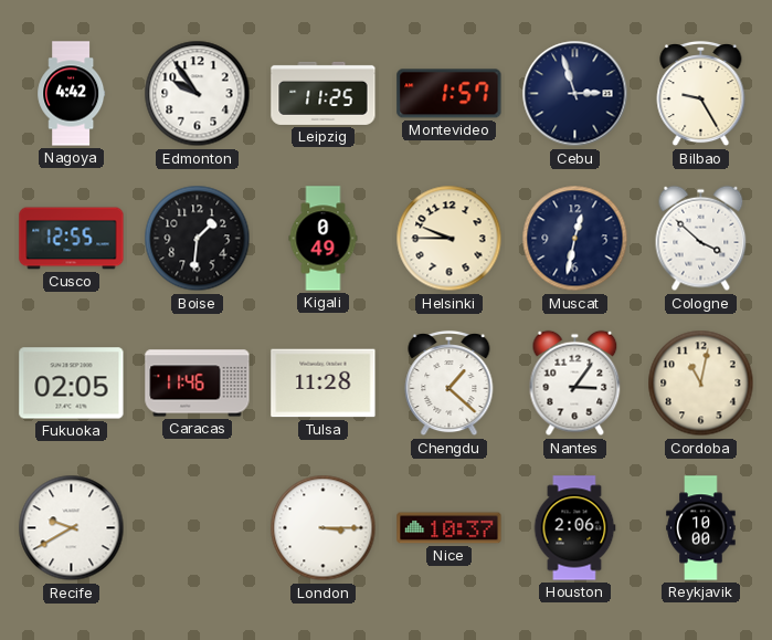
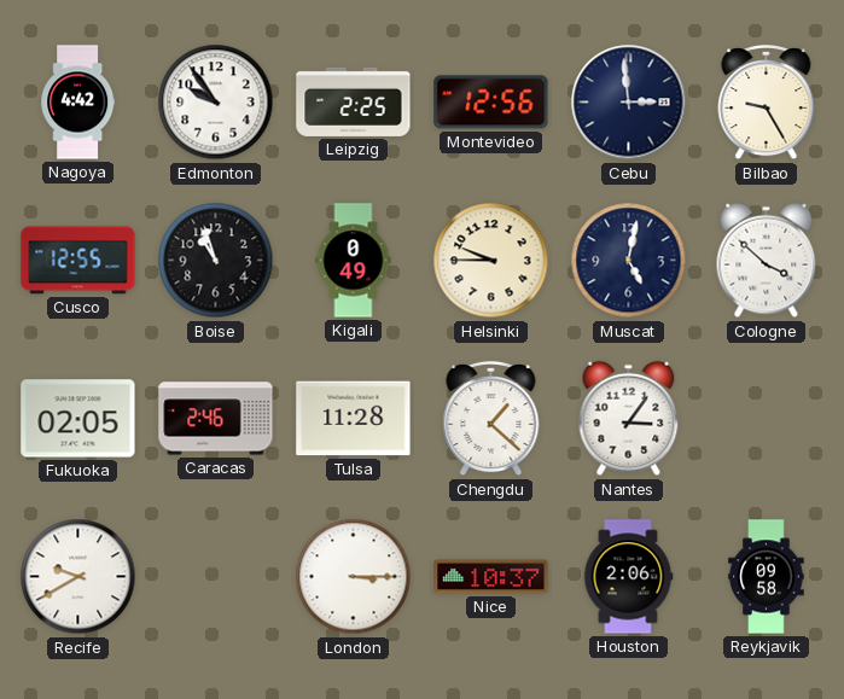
Leipzig: 11:25 -> 2:25
Montevideo: 1:57 -> 12:56
Cebu: 2:57 -> 2:59
Boise: 1:31 -> 10:57
Muscat: 12:32 -> 5:02
Caracas: 11:46 -> 2:46
Cordoba: 11:02 -> none
Reykjavik: 10:00 -> 09:58
